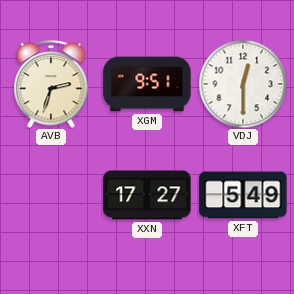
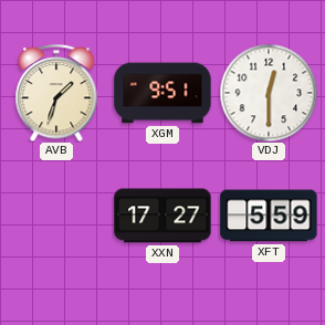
AVB: 2:33 -> 1:33
XFT: 5:49 -> 5:59
